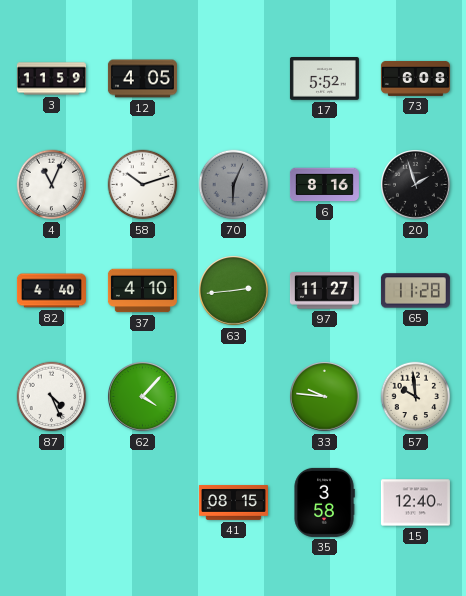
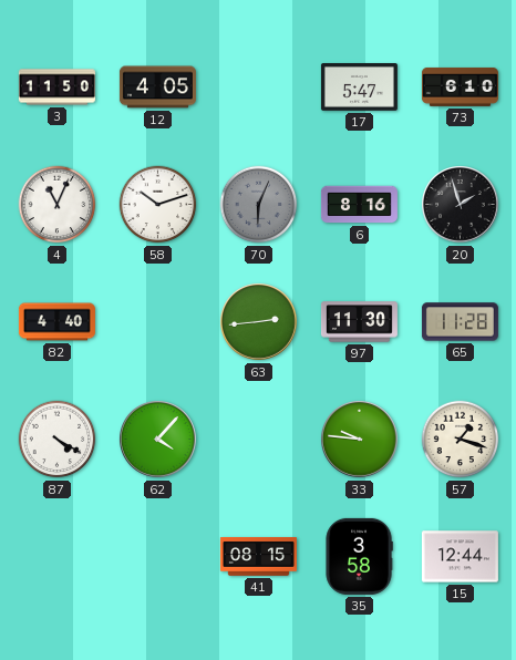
3: 11:59 -> 11:50
17: 5:52 -> 5:47
73: 6:08 -> 6:10
37: 4:10 -> none
97: 11:27 -> 11:30
87: 4:26 -> 4:20
57: 9:59 -> 1:18
15: 12:40 -> 12:44
